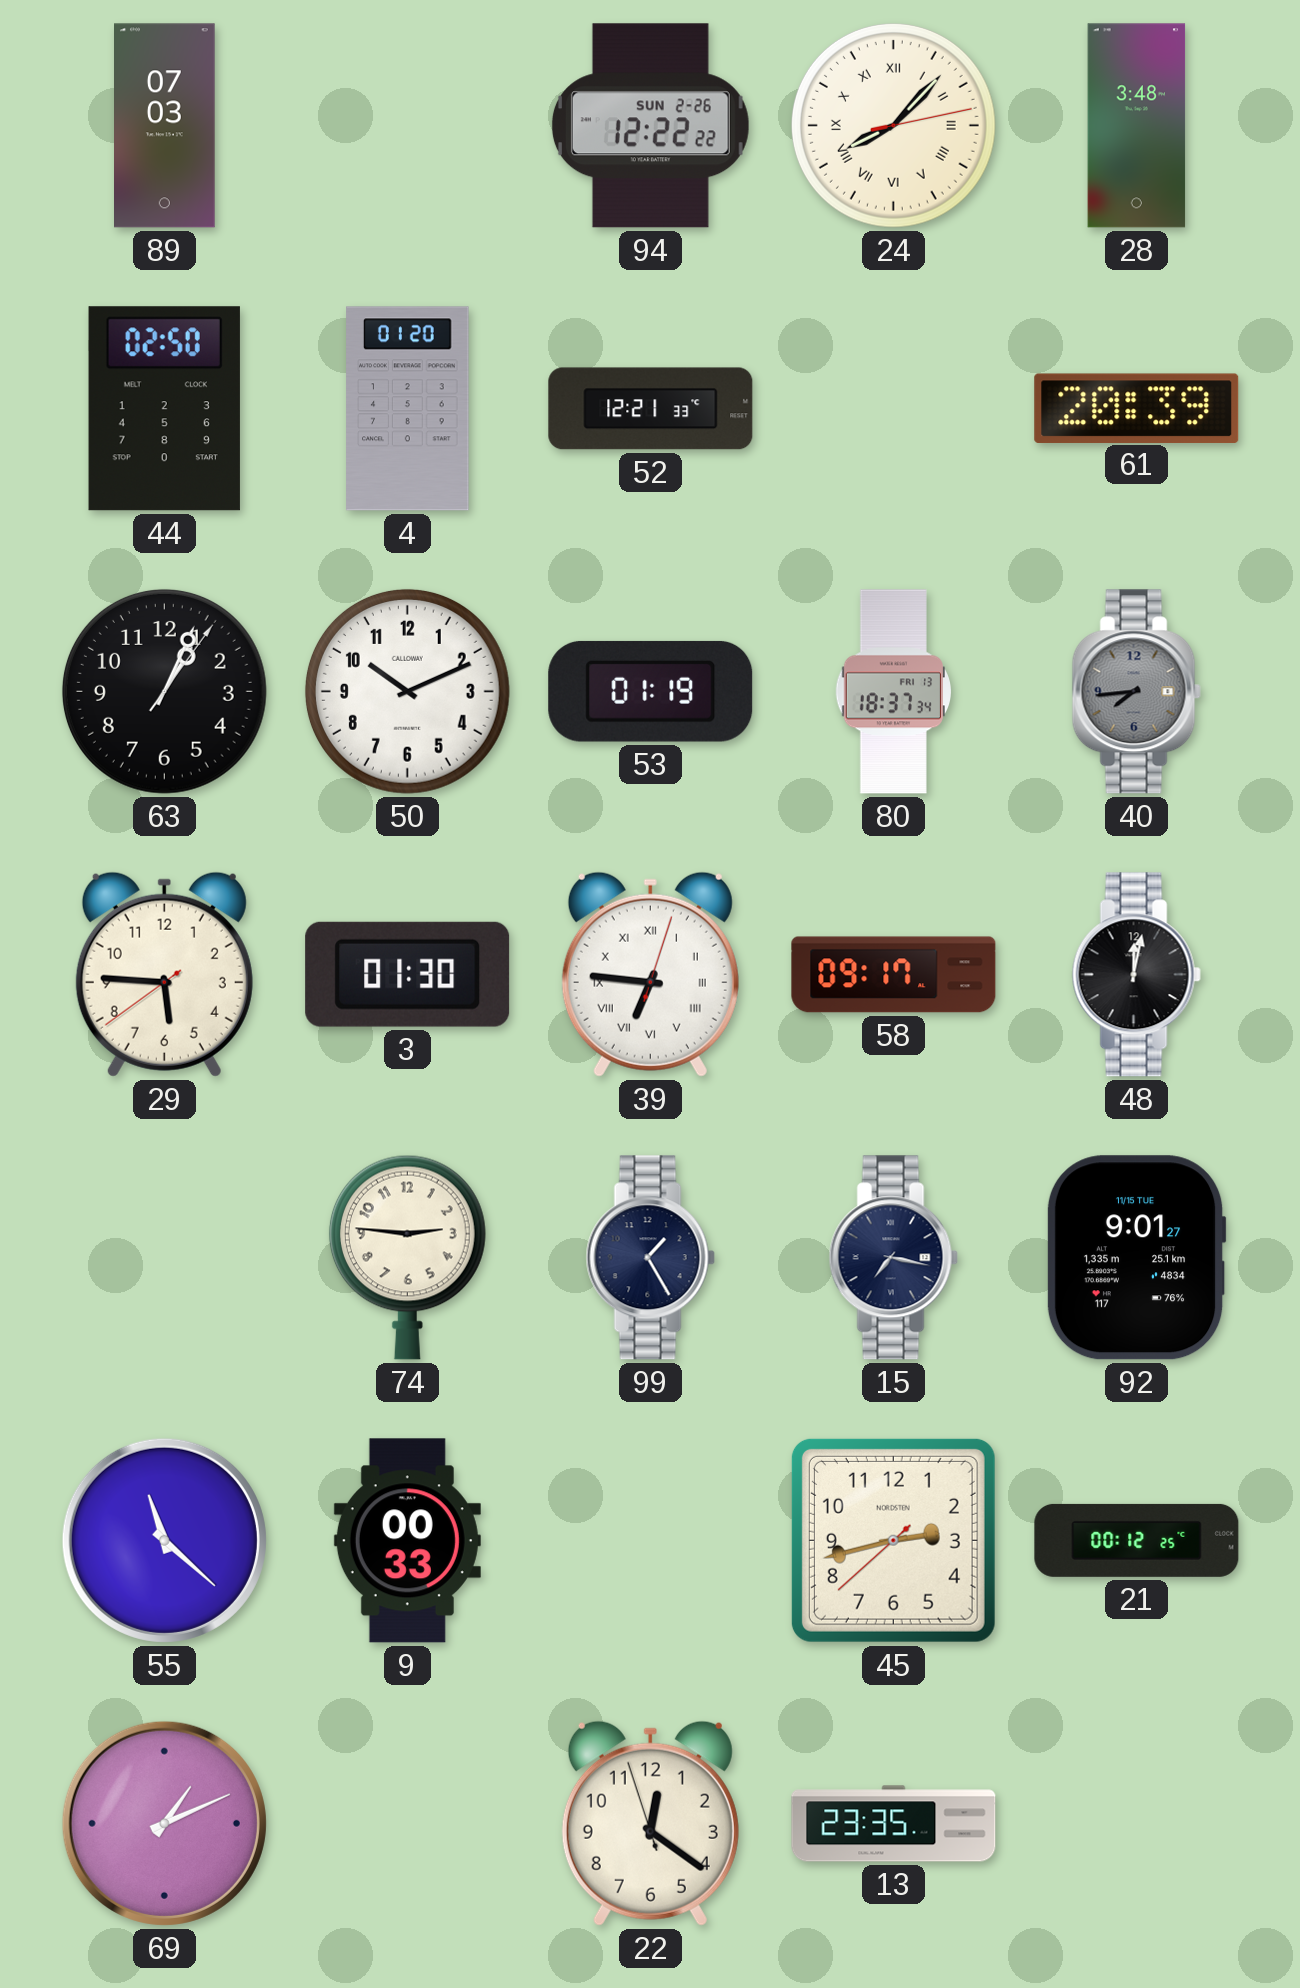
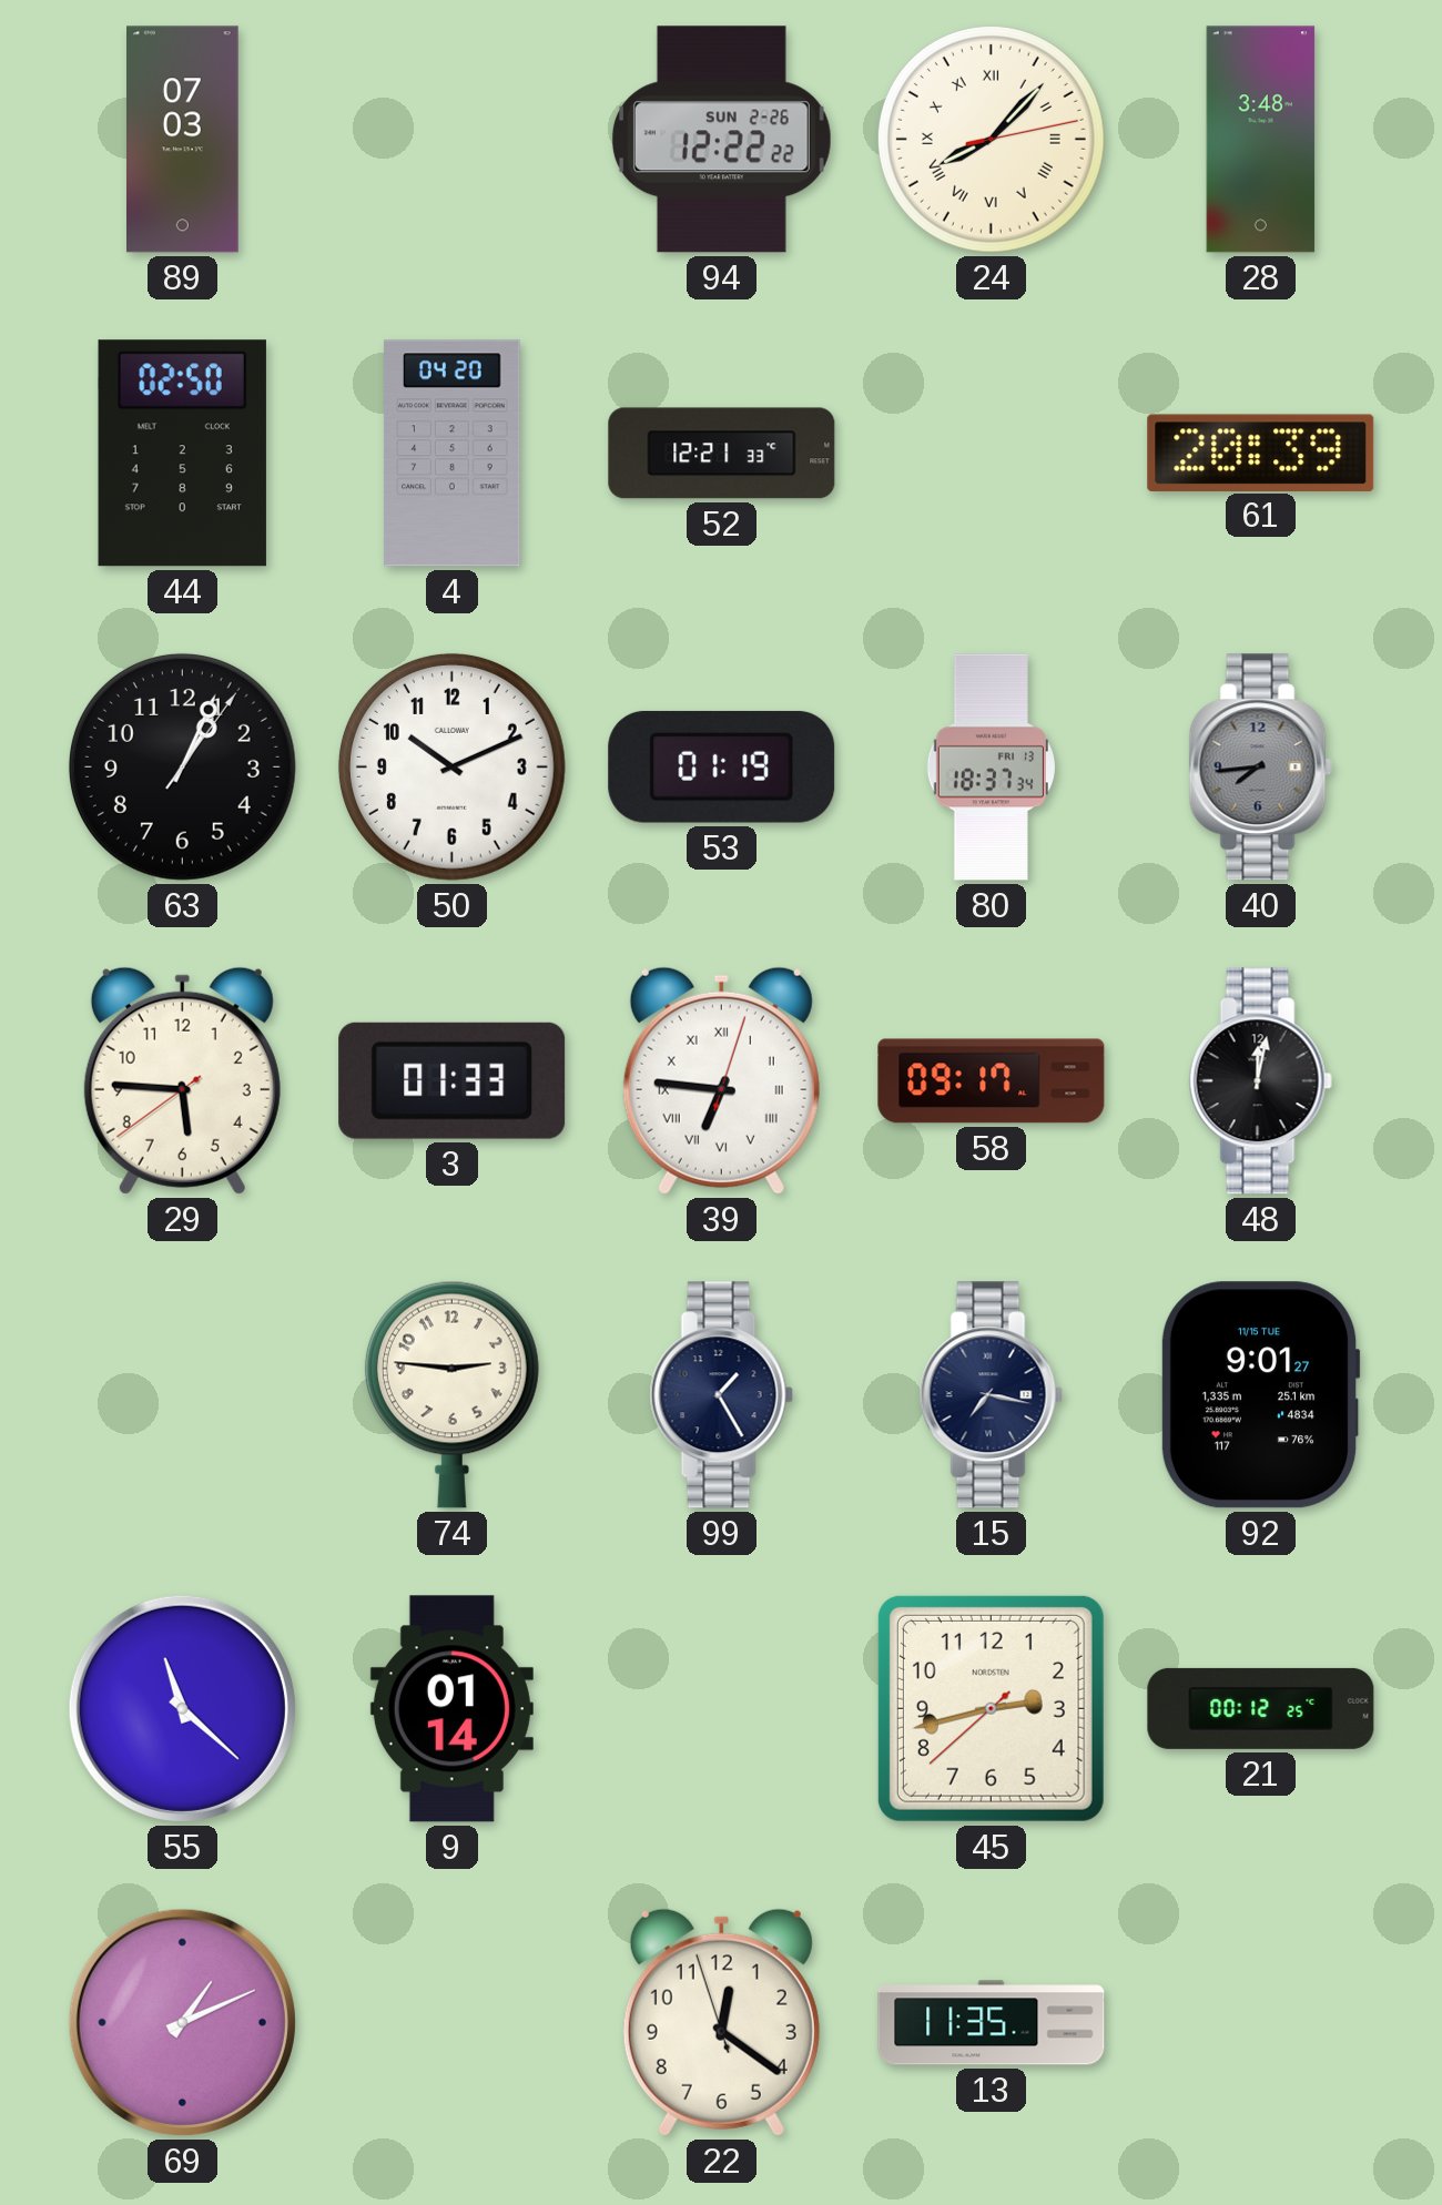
4: 01:20 -> 04:20
3: 01:30 -> 01:33
9: 00:33 -> 01:14
13: 23:35 -> 11:35
